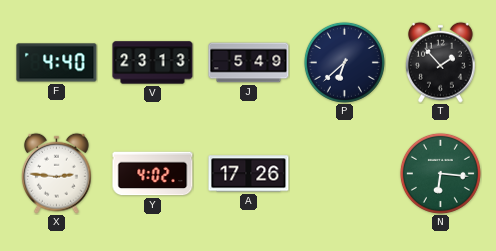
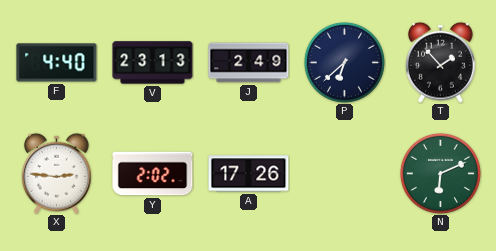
J: 5:49 -> 2:49
Y: 4:02 -> 2:02
N: 6:16 -> 6:11
